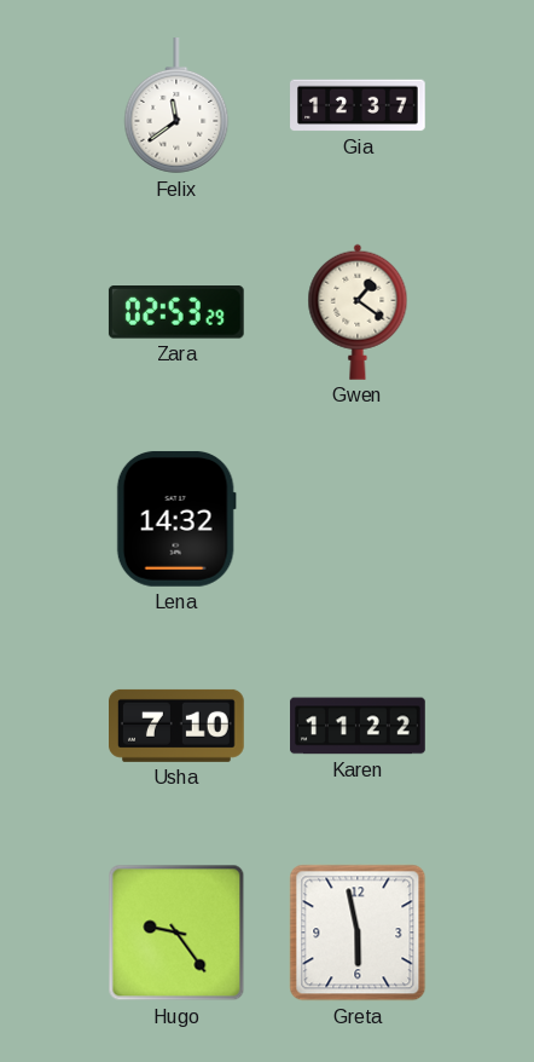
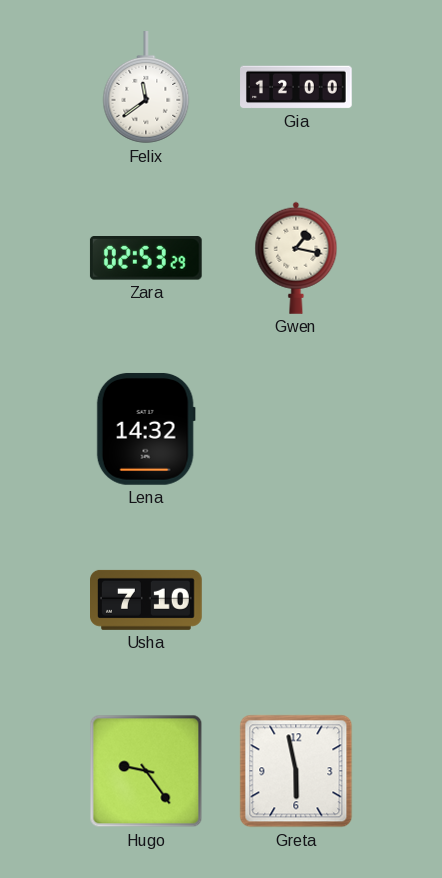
Gia: 12:37 -> 12:00
Gwen: 1:21 -> 1:17
Karen: 11:22 -> none
